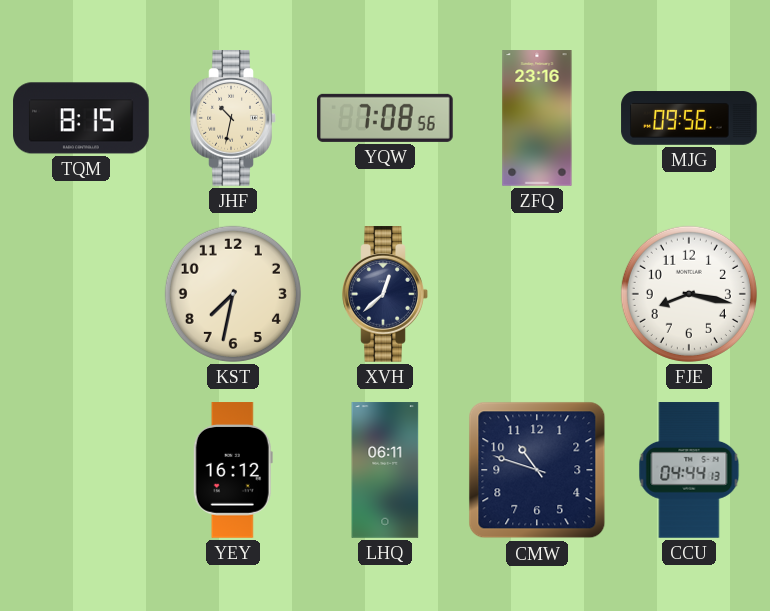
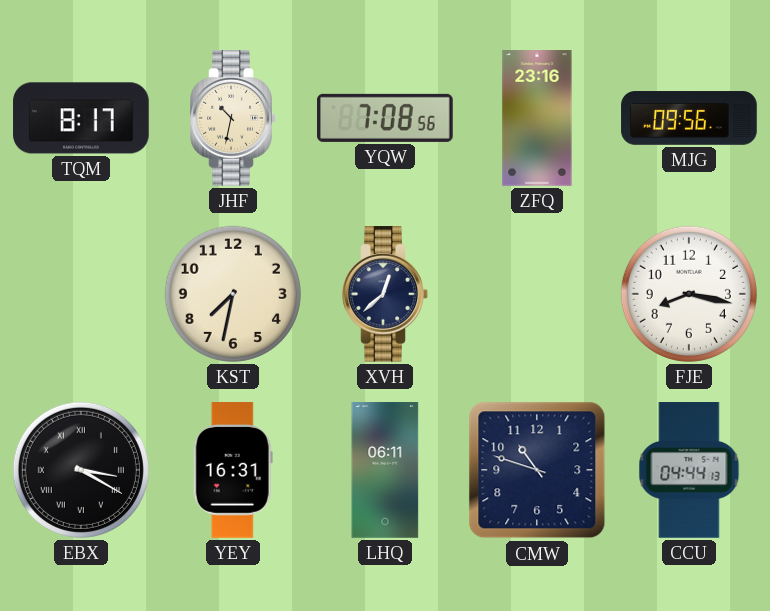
TQM: 8:15 -> 8:17
EBX: none -> 3:20
YEY: 16:12 -> 16:31
